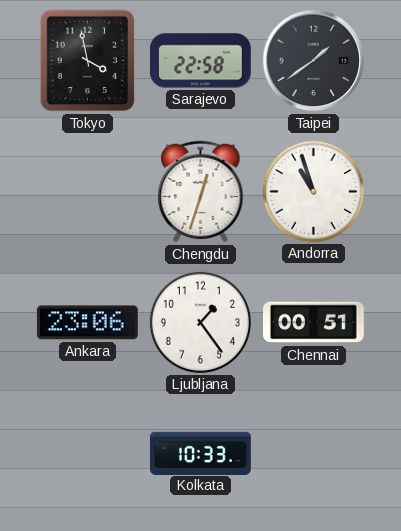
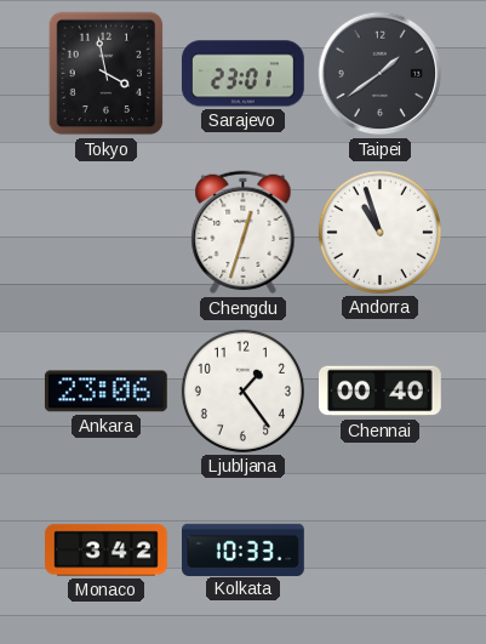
Sarajevo: 22:58 -> 23:01
Chennai: 00:51 -> 00:40
Monaco: none -> 3:42
